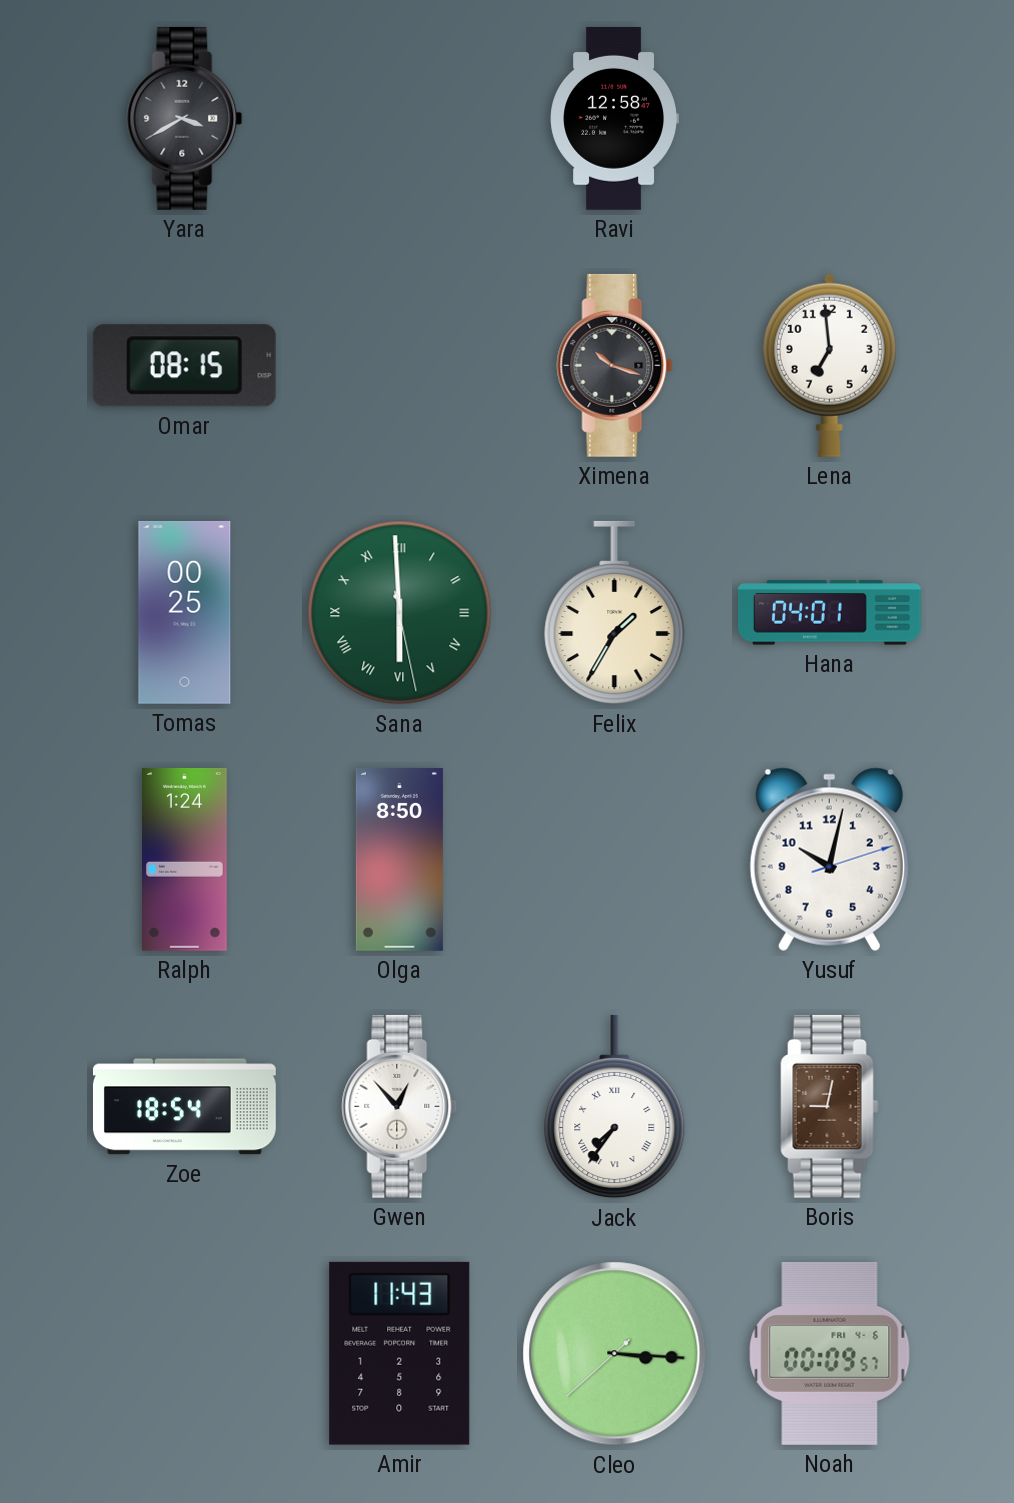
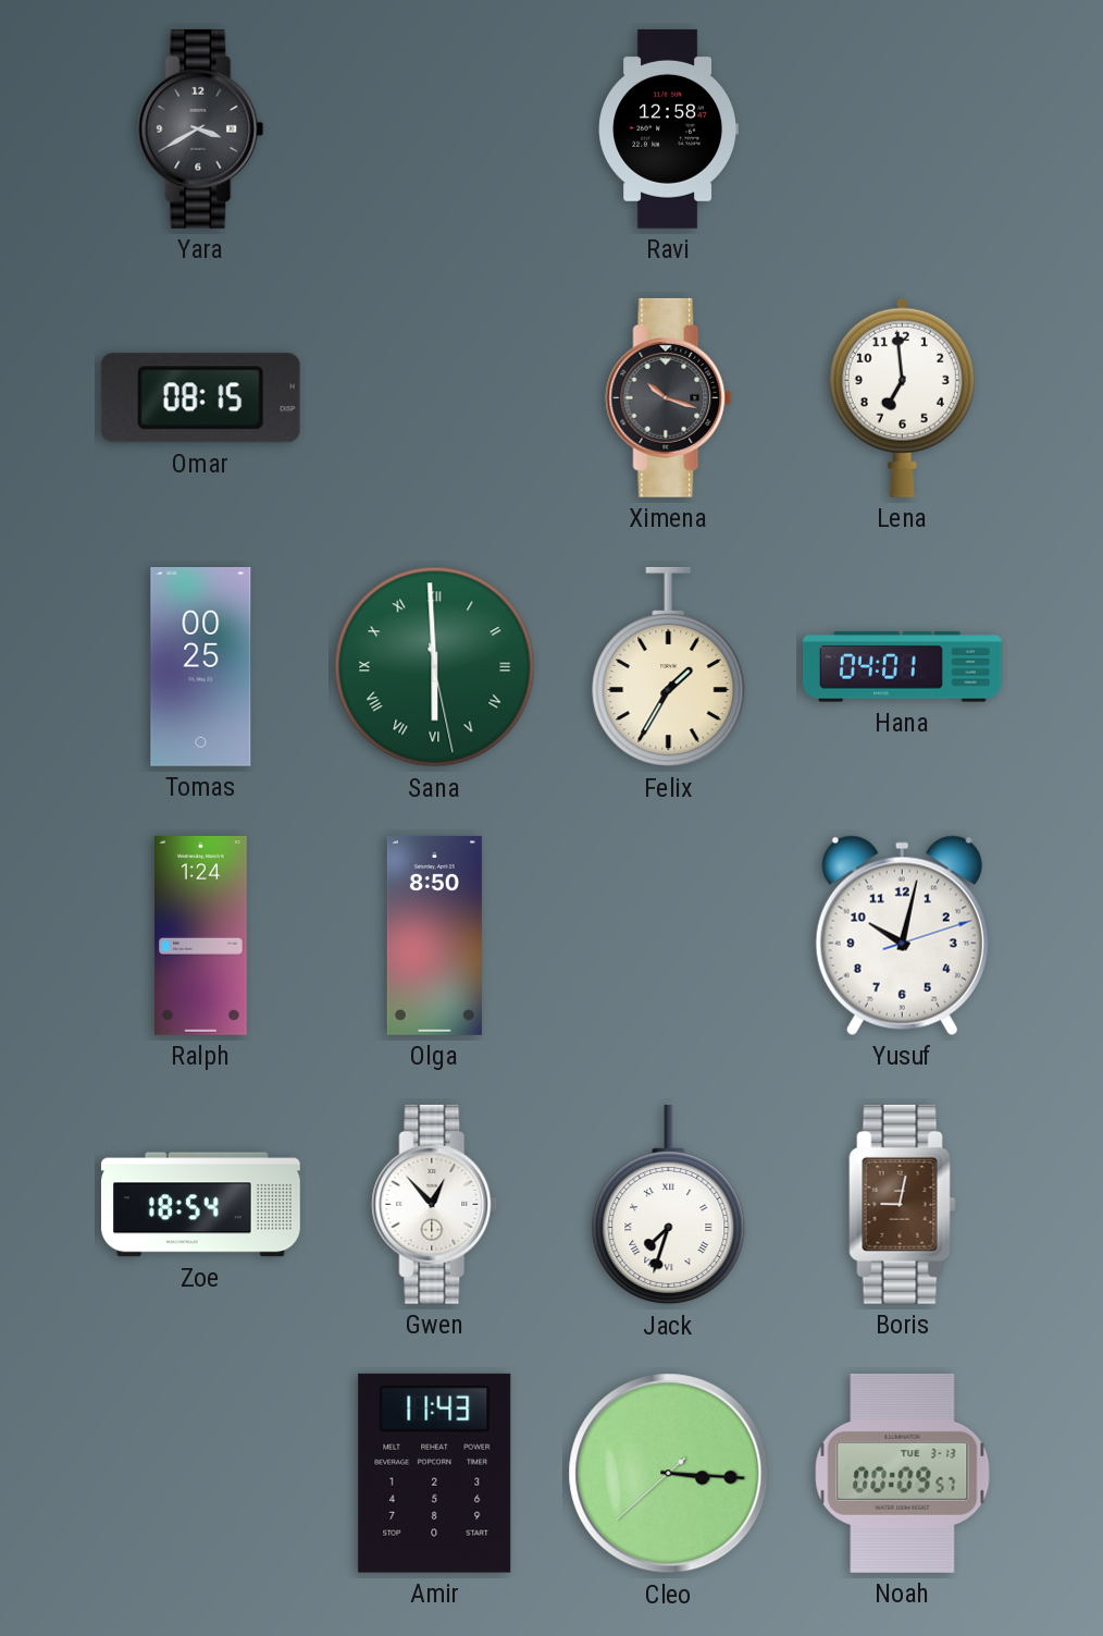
Jack: 7:36 -> 7:33
Noah date: FRI 4-6 -> TUE 3-13
